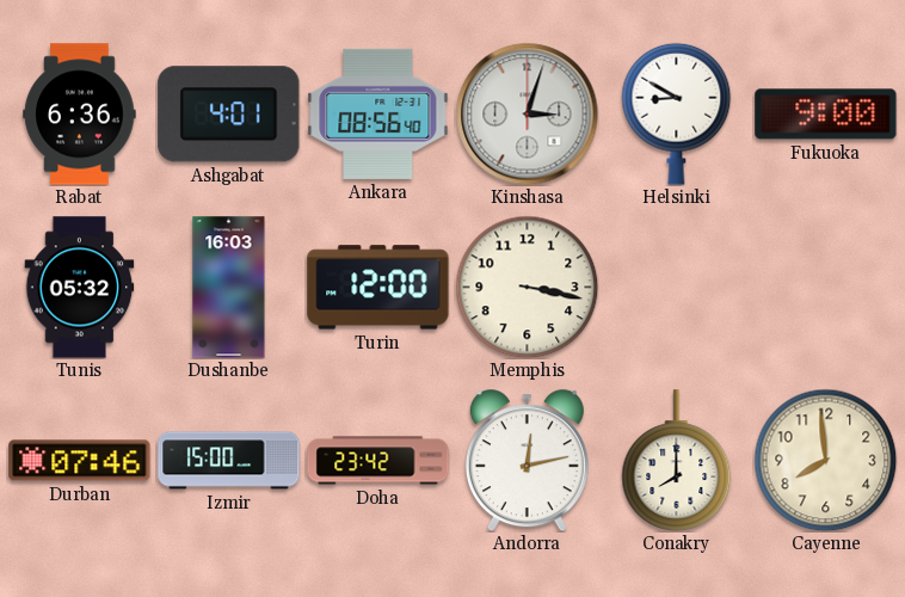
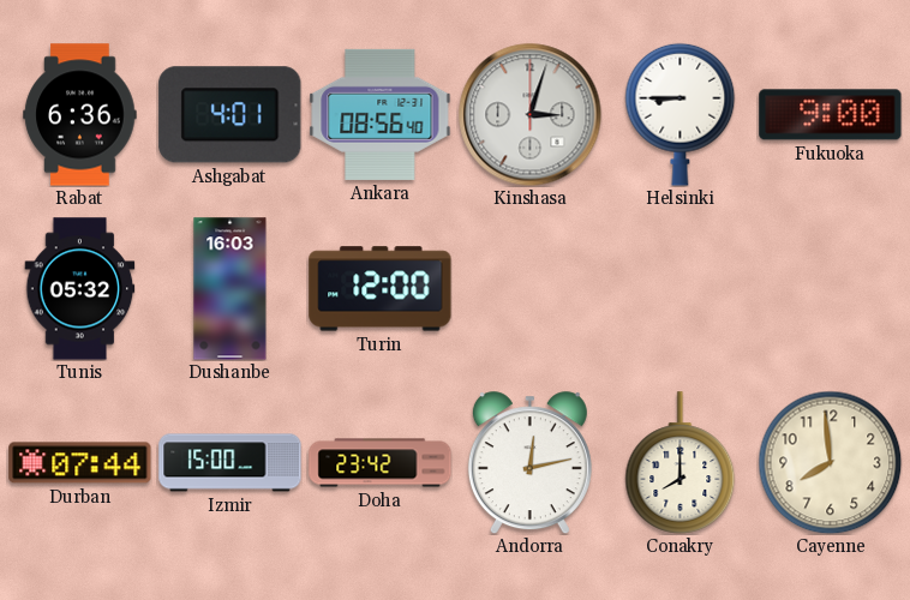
Helsinki: 8:50 -> 8:45
Memphis: 3:17 -> none
Durban: 07:46 -> 07:44
